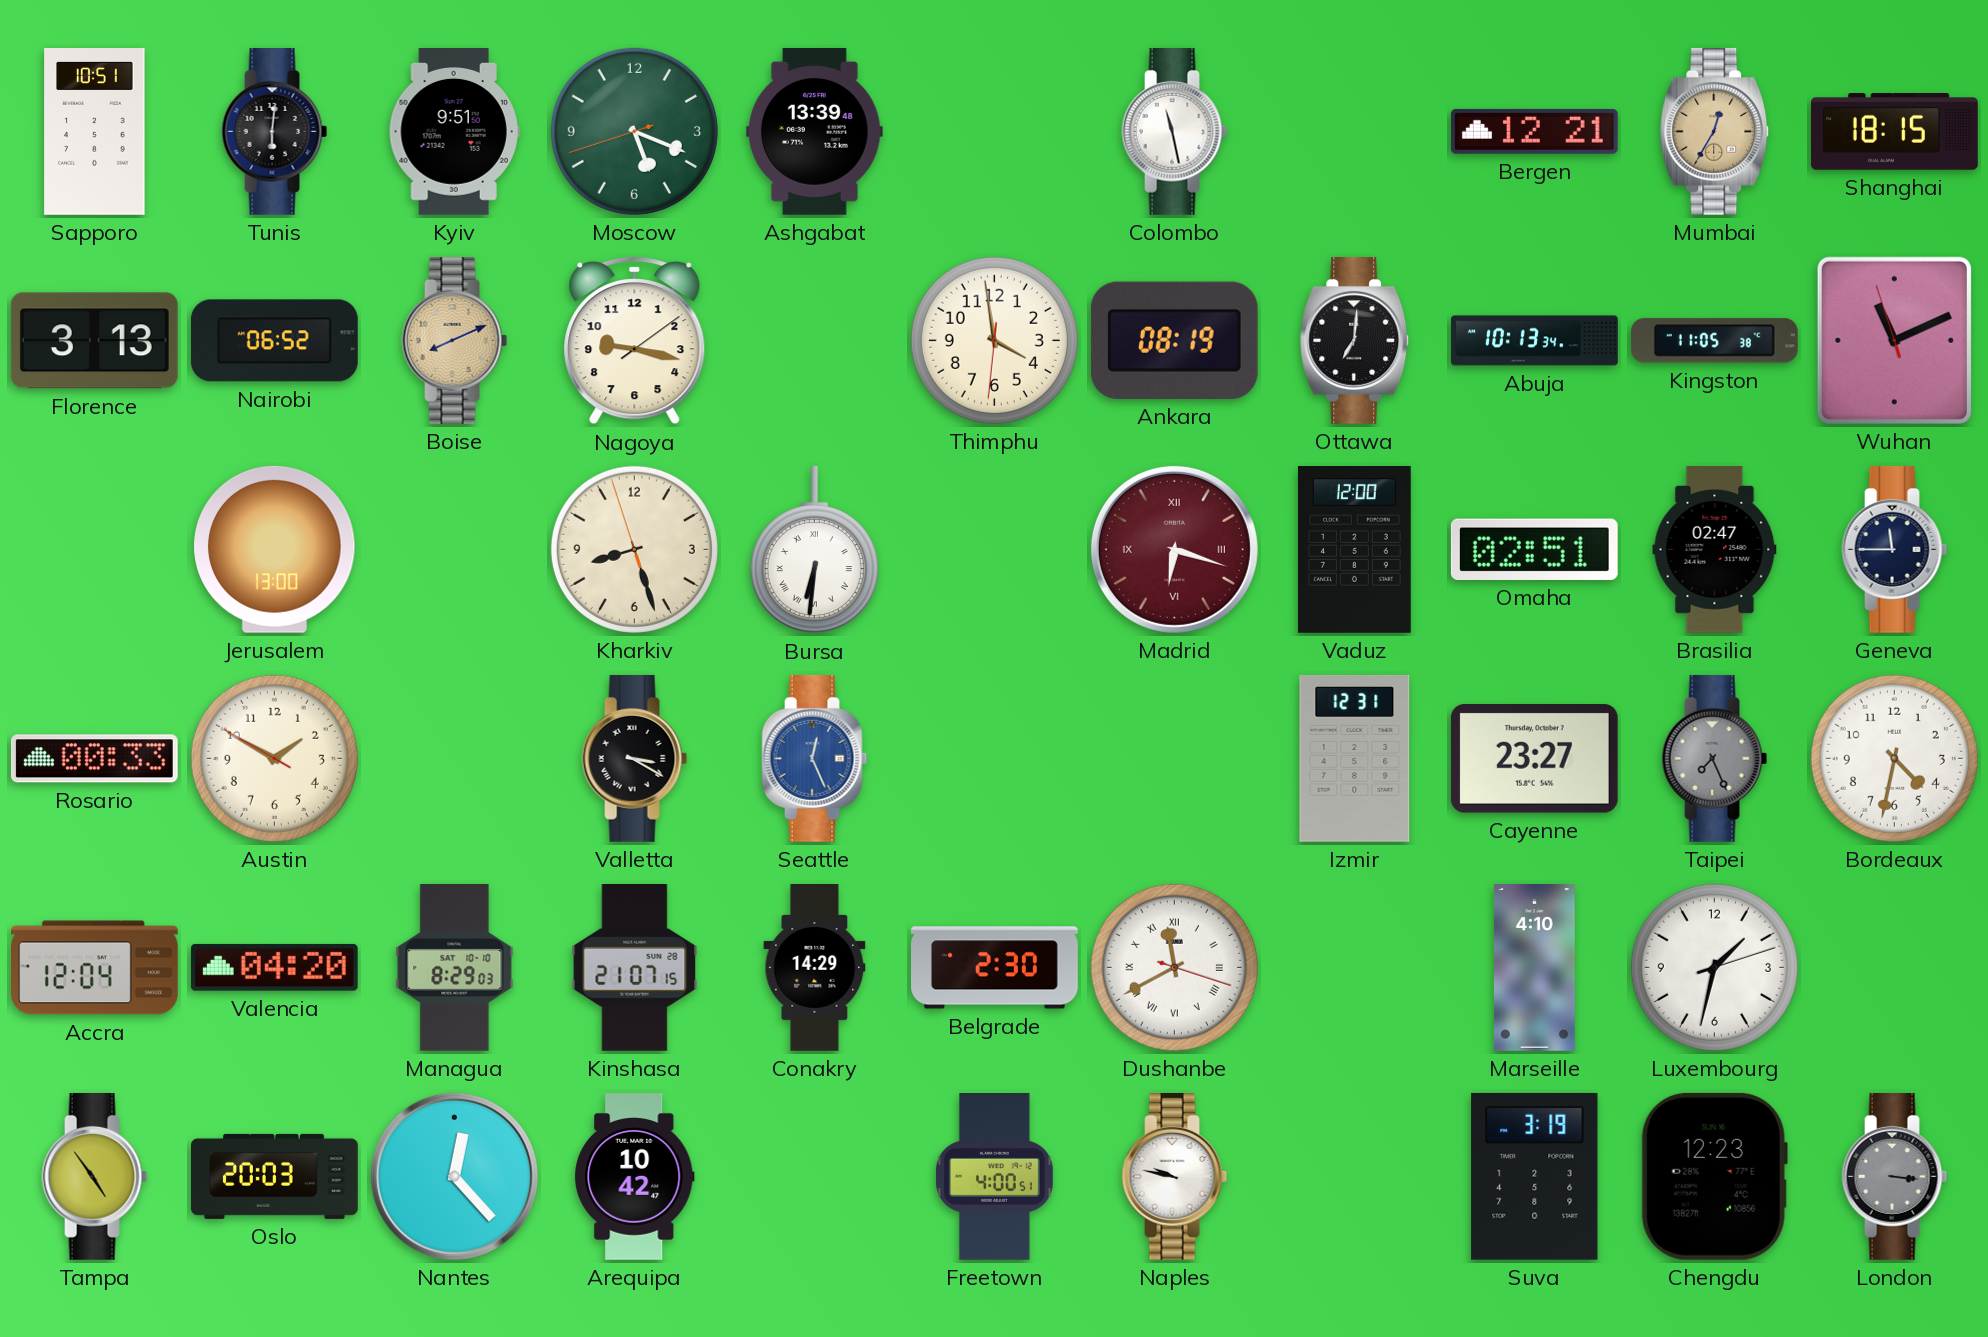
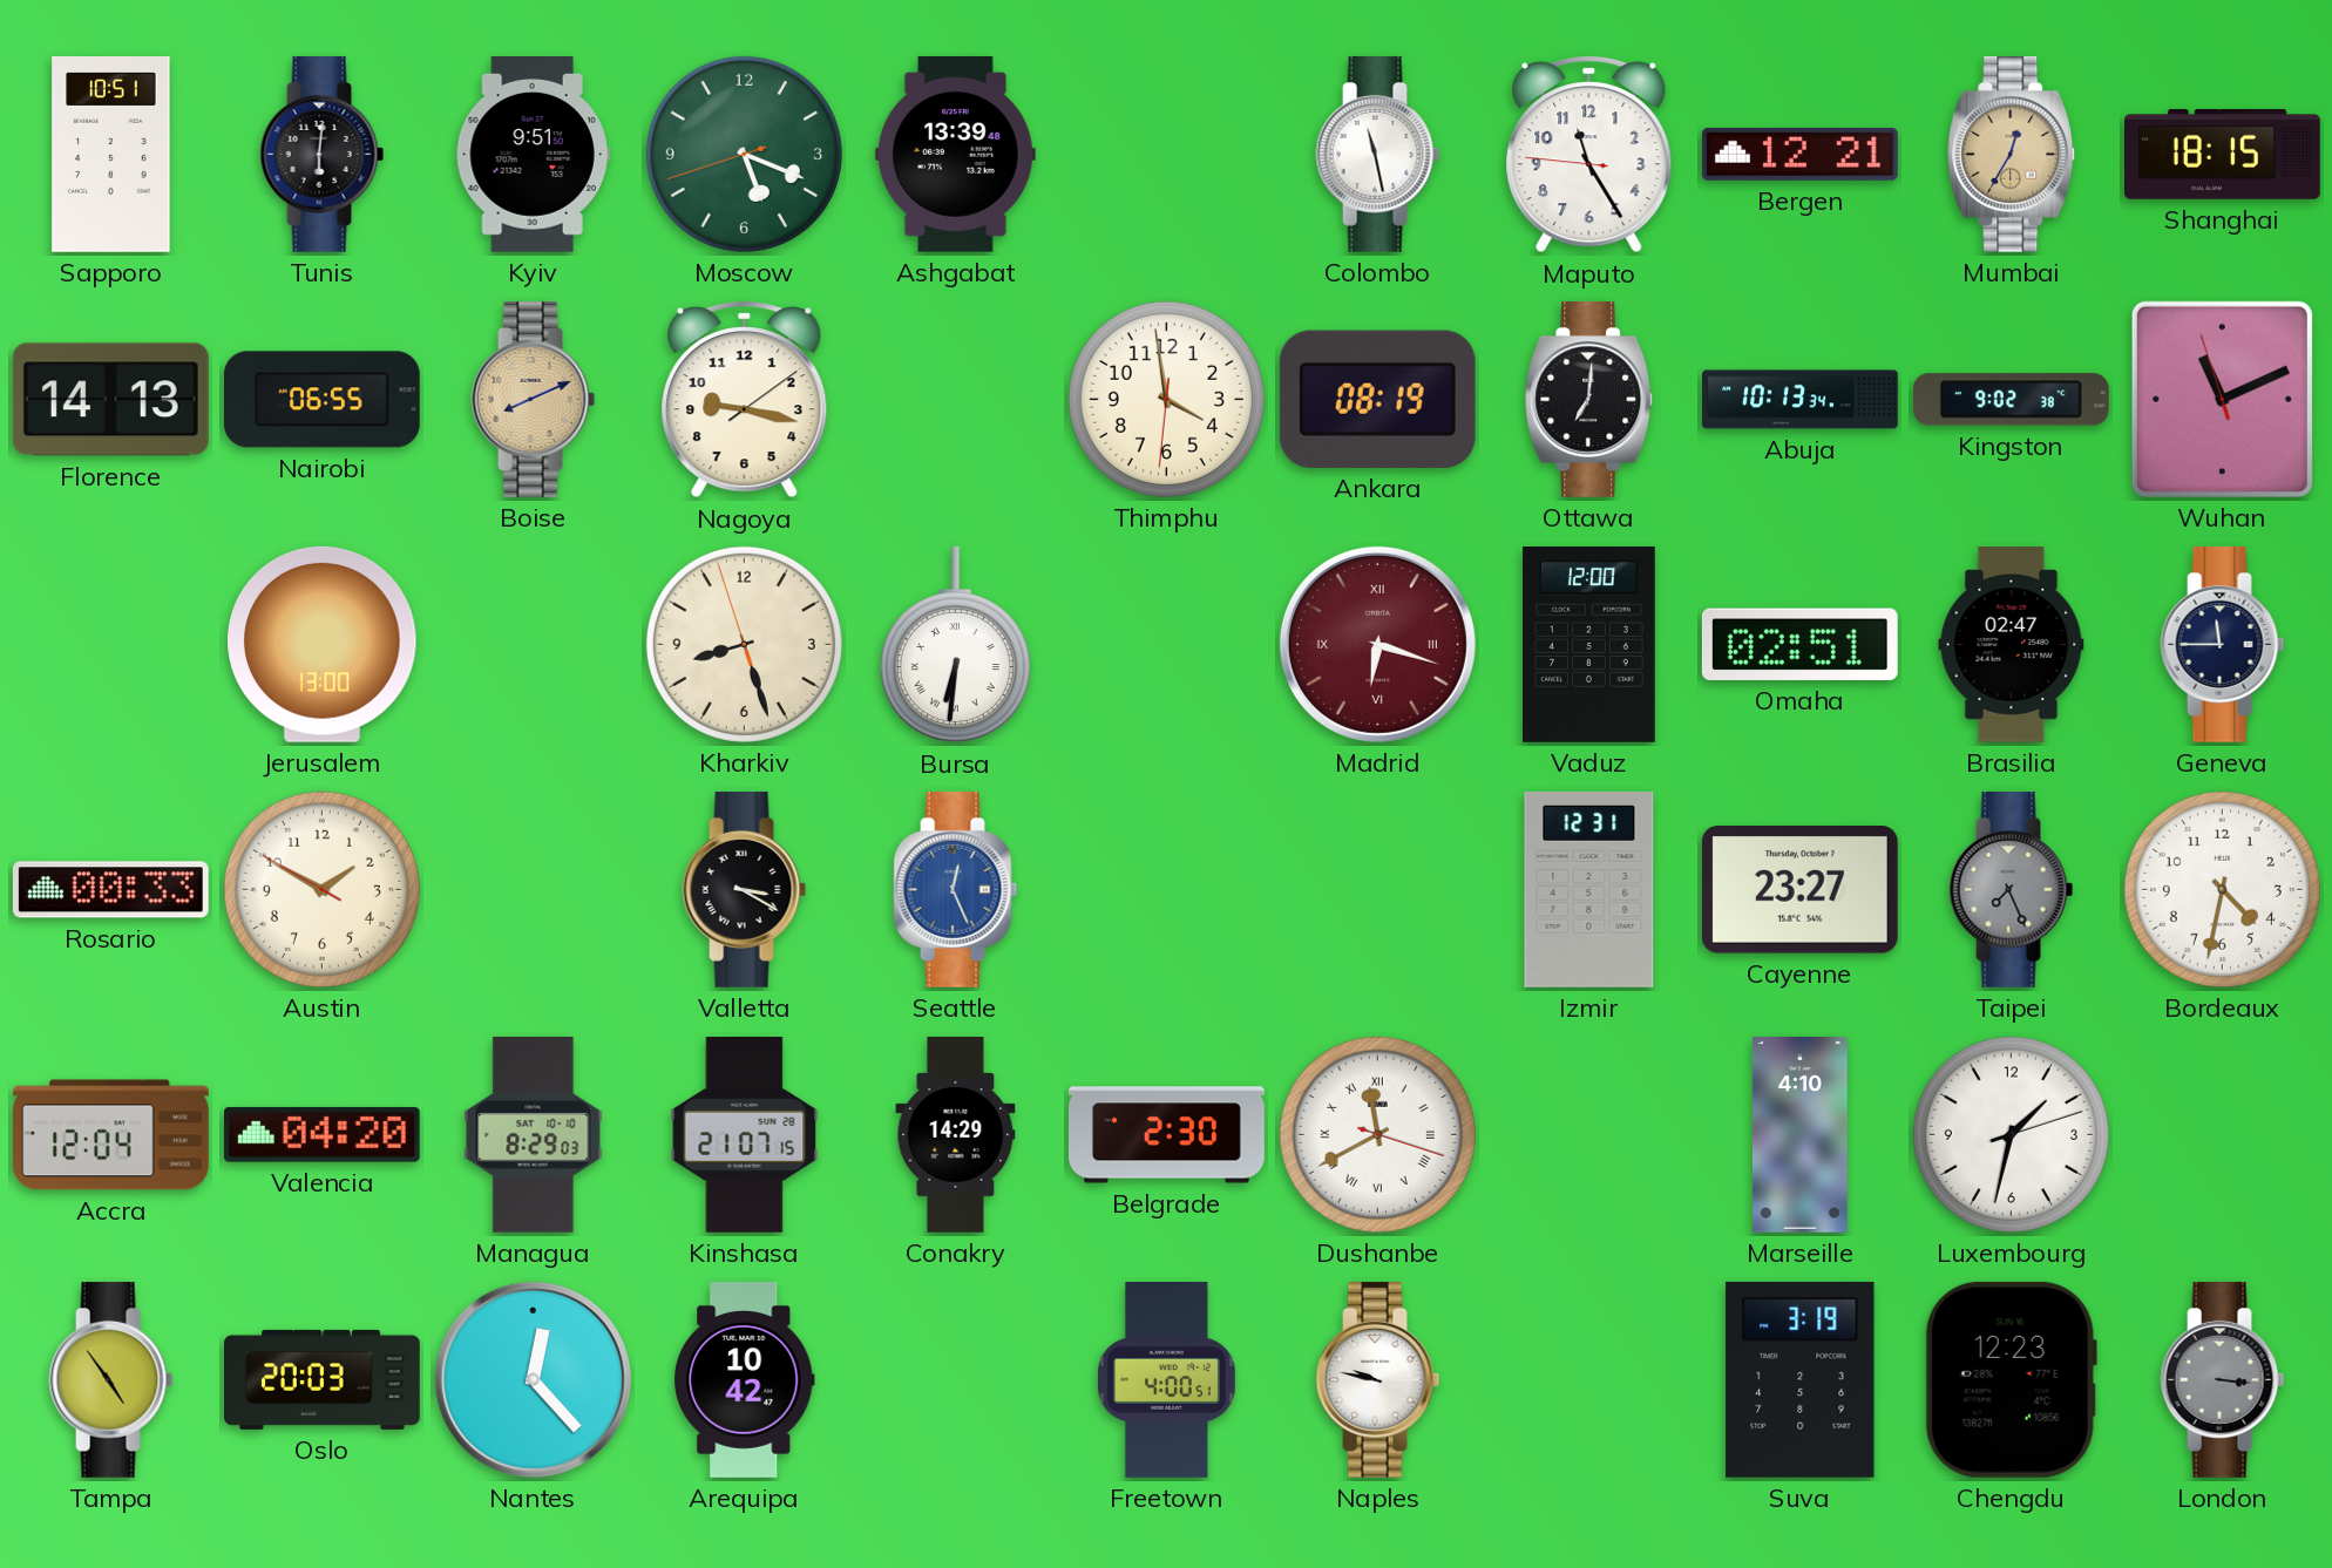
Maputo: none -> 11:24
Florence: 3:13 -> 14:13
Nairobi: 06:52 -> 06:55
Kingston: 11:05 -> 9:02
